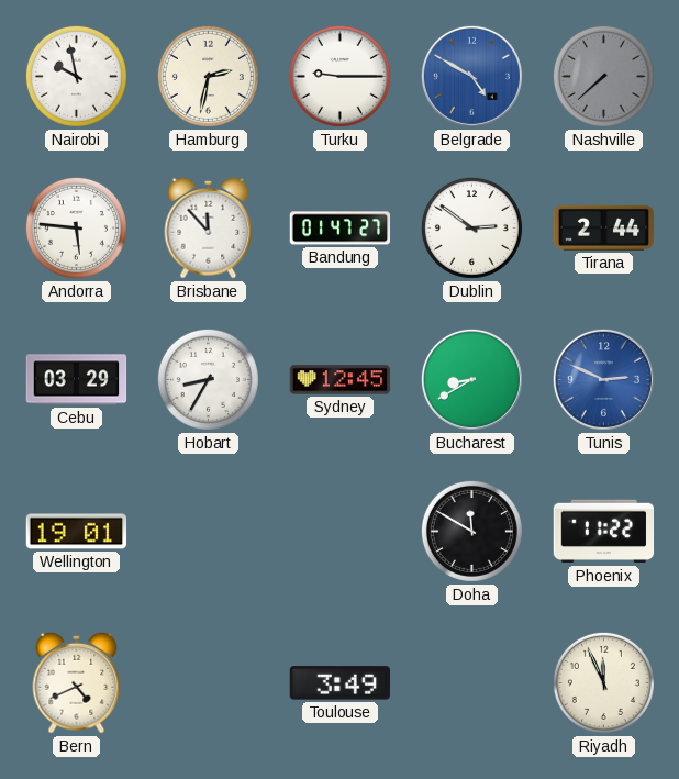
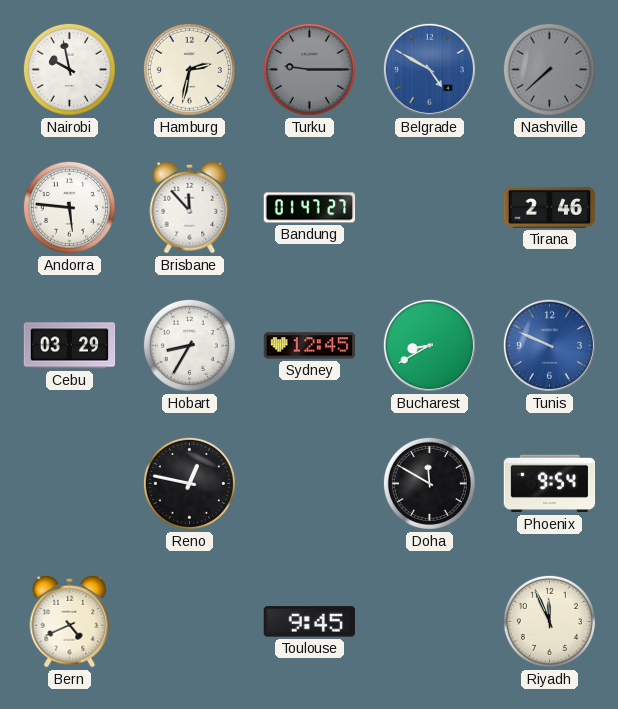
Turku dial: white -> grey
Dublin: 2:51 -> none
Tirana: 2:44 -> 2:46
Tunis: 2:49 -> 9:49
Wellington: 19:01 -> none
Reno: none -> 12:47
Phoenix: 11:22 -> 9:54
Toulouse: 3:49 -> 9:45
